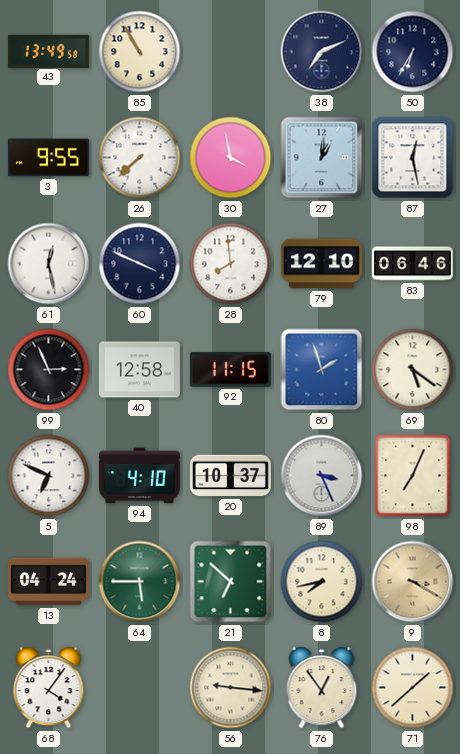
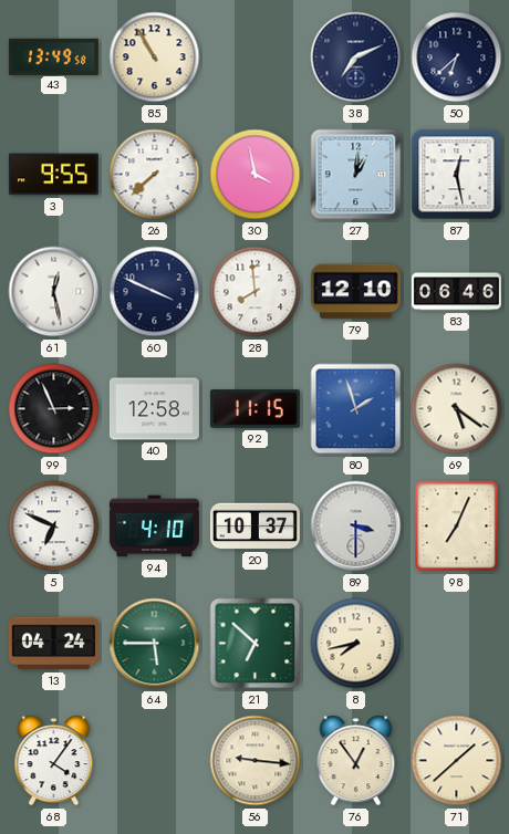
50: 6:35 -> 6:38
89: 3:26 -> 3:30
9: 3:20 -> none
